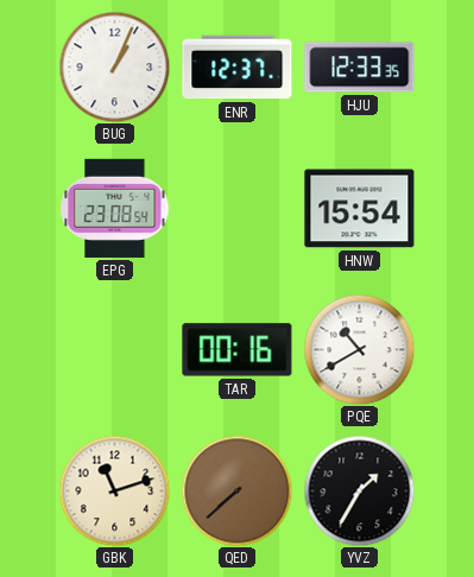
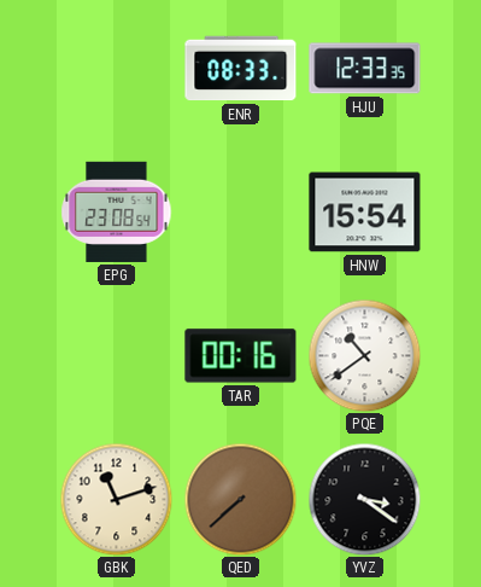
BUG: 1:04 -> none
ENR: 12:37 -> 08:33
PQE: 10:40 -> 10:39
YVZ: 1:35 -> 3:21
